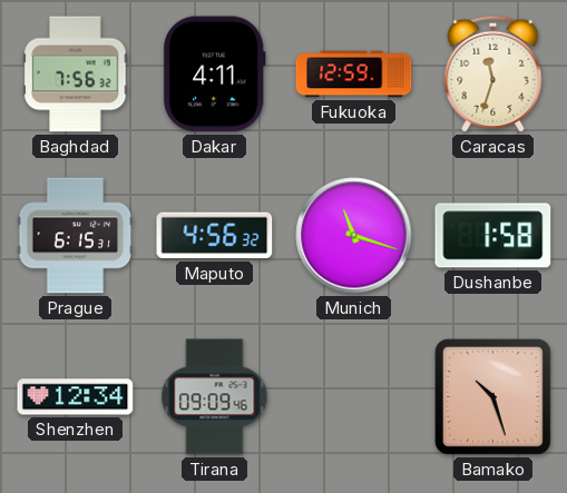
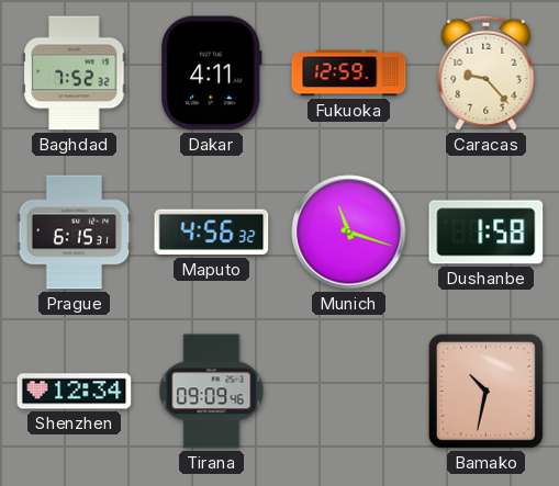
Baghdad: 7:56 -> 7:52
Caracas: 11:33 -> 9:23
Bamako: 10:27 -> 10:32
